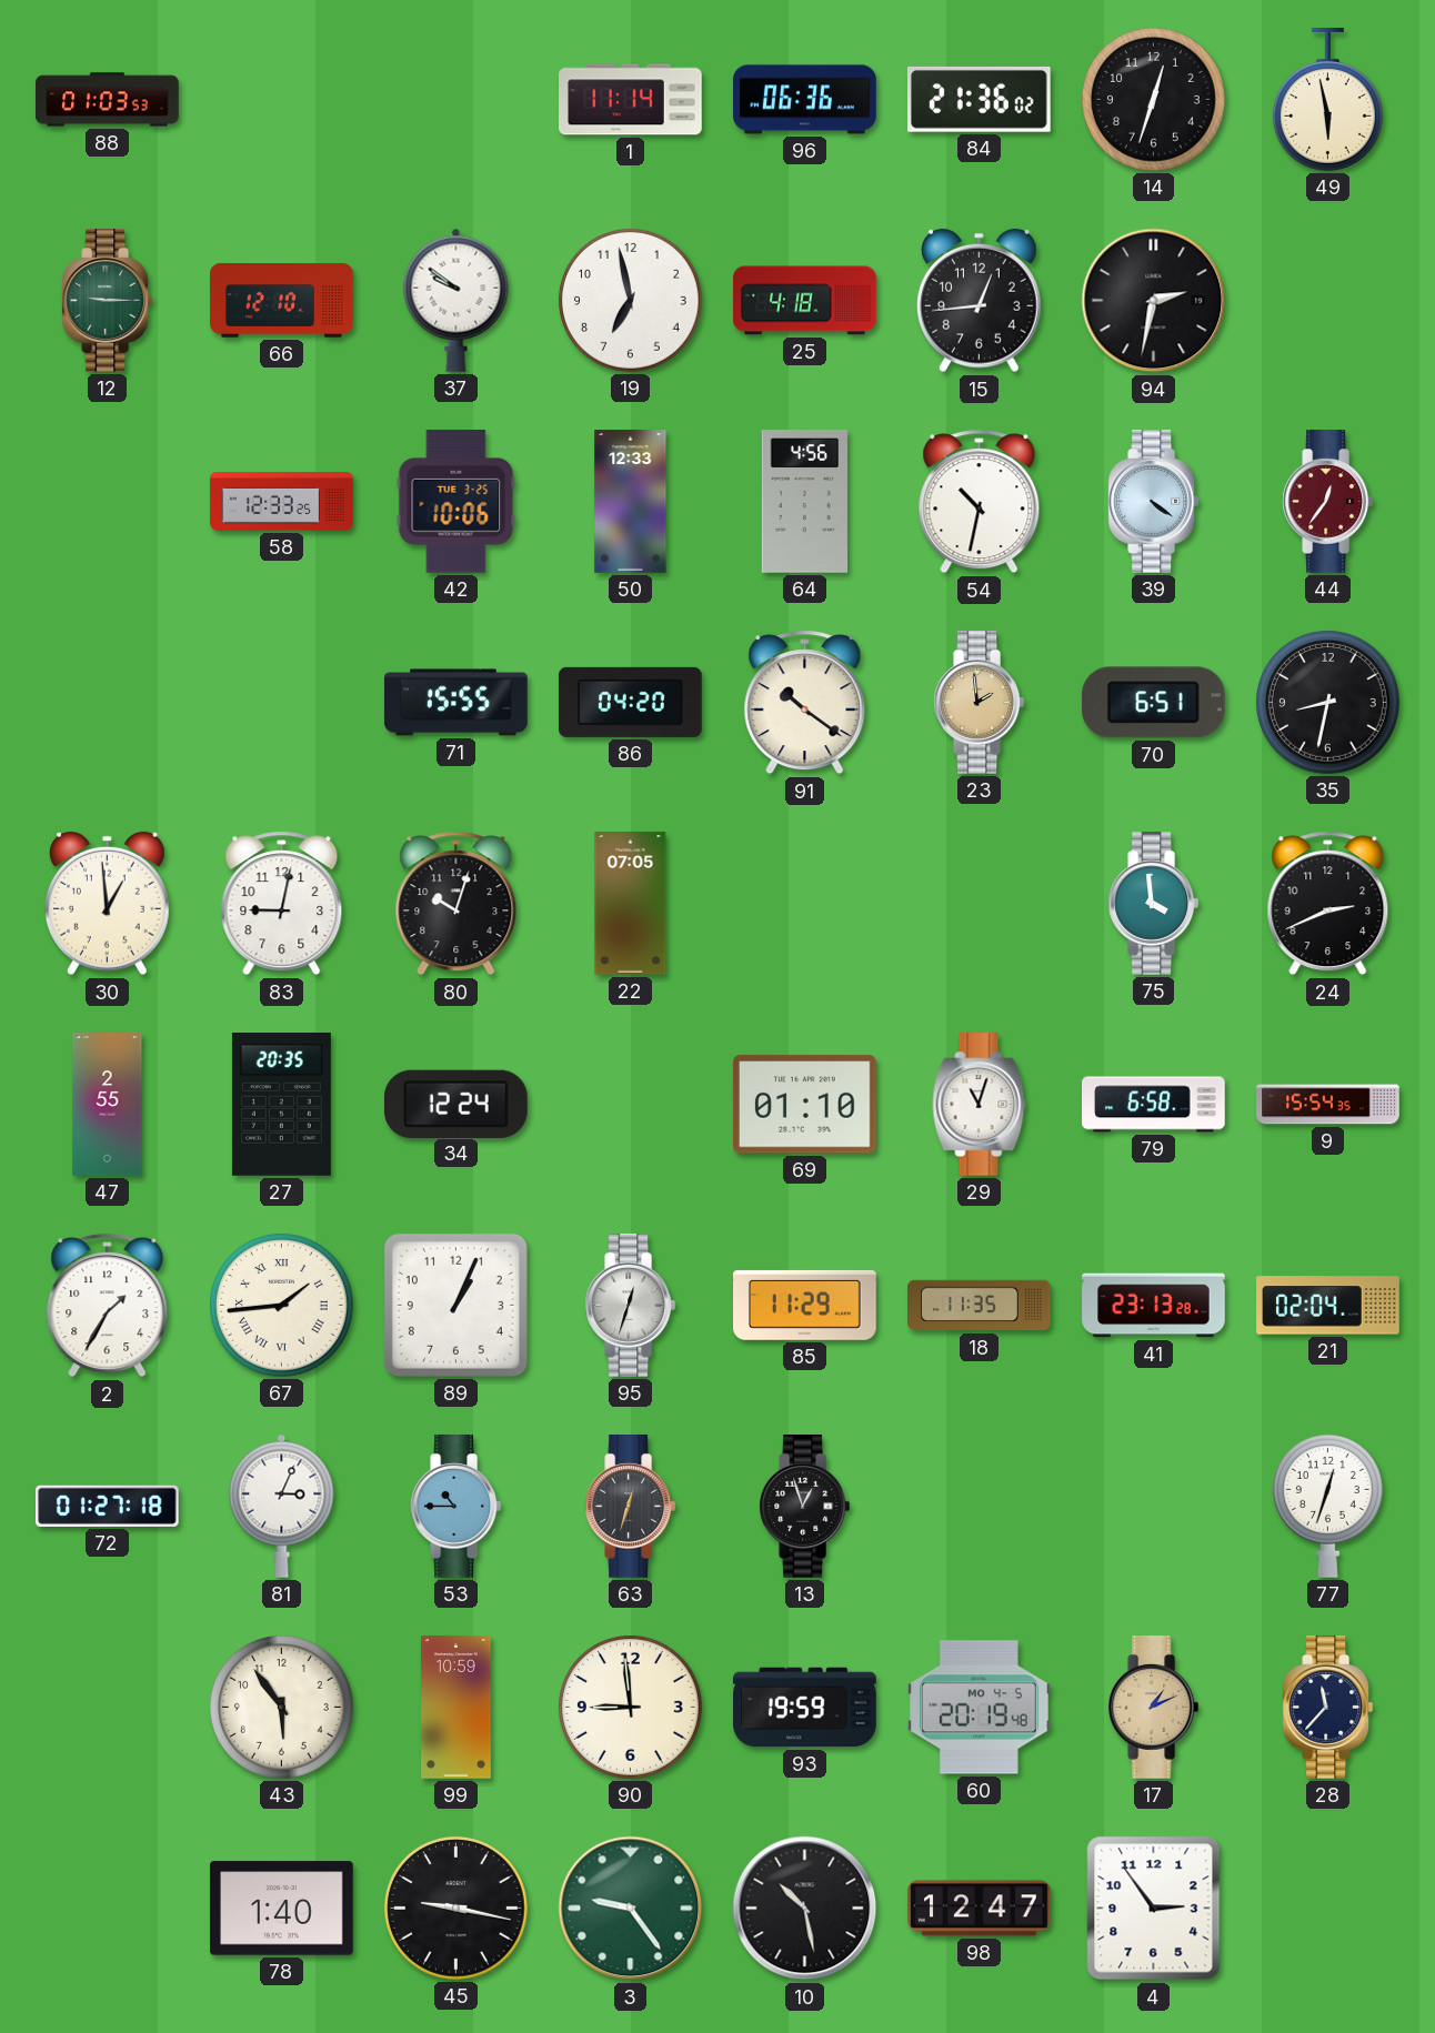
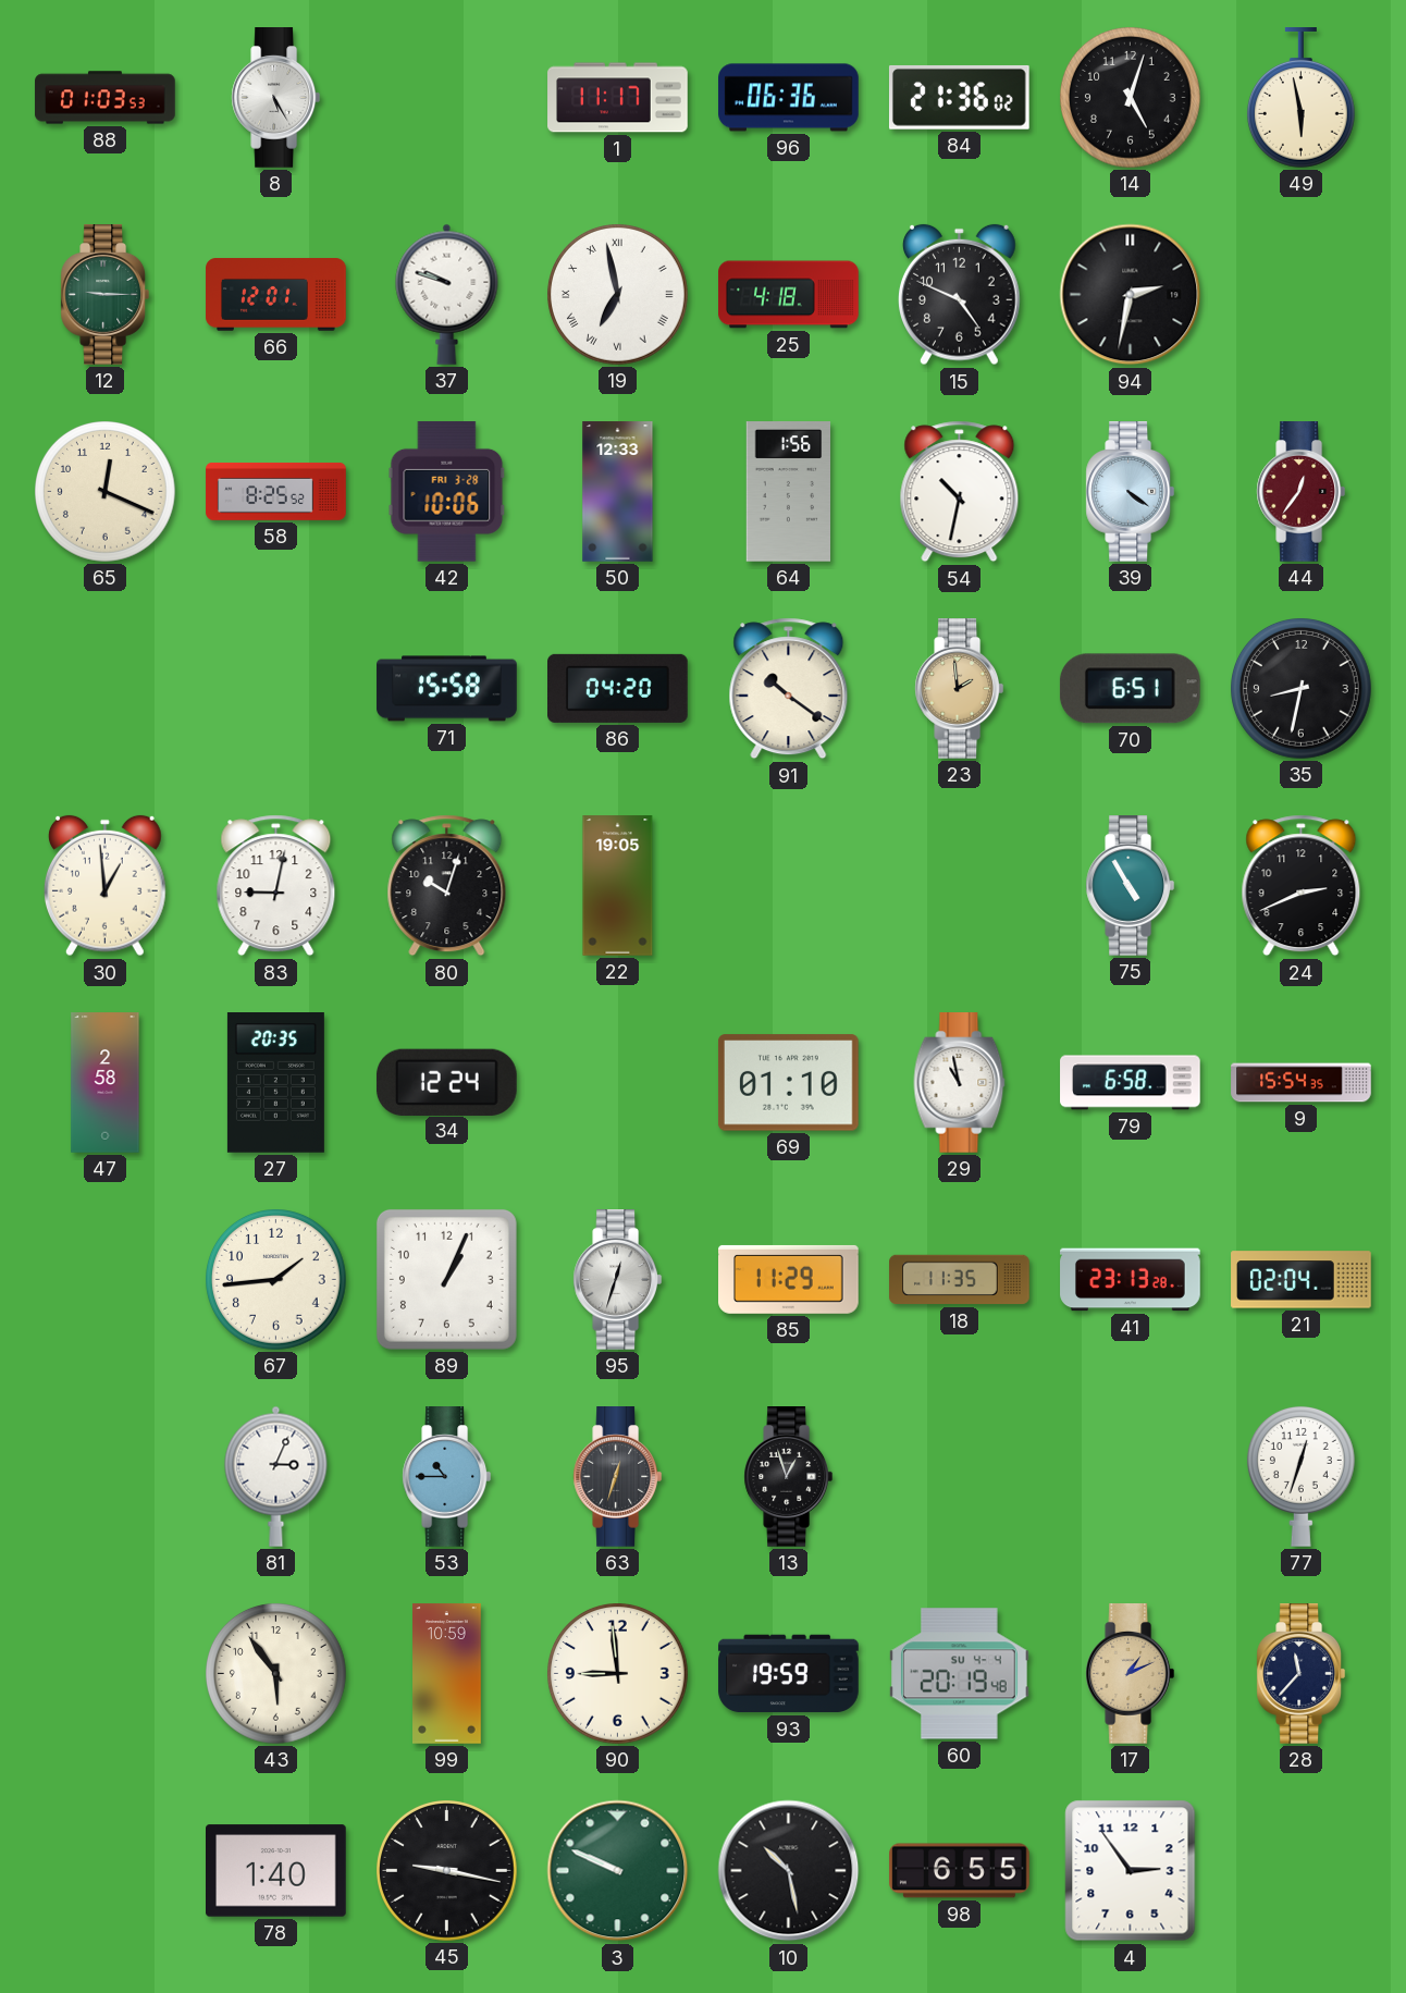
8: none -> 5:25
1: 11:14 -> 11:17
14: 12:33 -> 5:03
66: 12:10 -> 12:01
37: 9:51 -> 9:48
19 numerals: Arabic -> Roman
15: 12:44 -> 4:49
65: none -> 12:19
58: 12:33 -> 8:25
42 date: TUE 3-25 -> FRI 3-28
64: 4:56 -> 1:56
71: 15:55 -> 15:58
22: 07:05 -> 19:05
75: 3:59 -> 4:55
47: 2:55 -> 2:58
29: 11:03 -> 10:58
2: 1:35 -> none
67 numerals: Roman -> Arabic
72: 01:27 -> none
60 date: MO 4-5 -> SU 4-4
3: 9:24 -> 9:49
98: 12:47 -> 6:55
